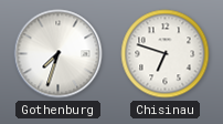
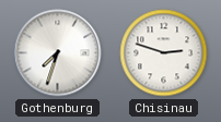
Chisinau: 6:48 -> 2:48
